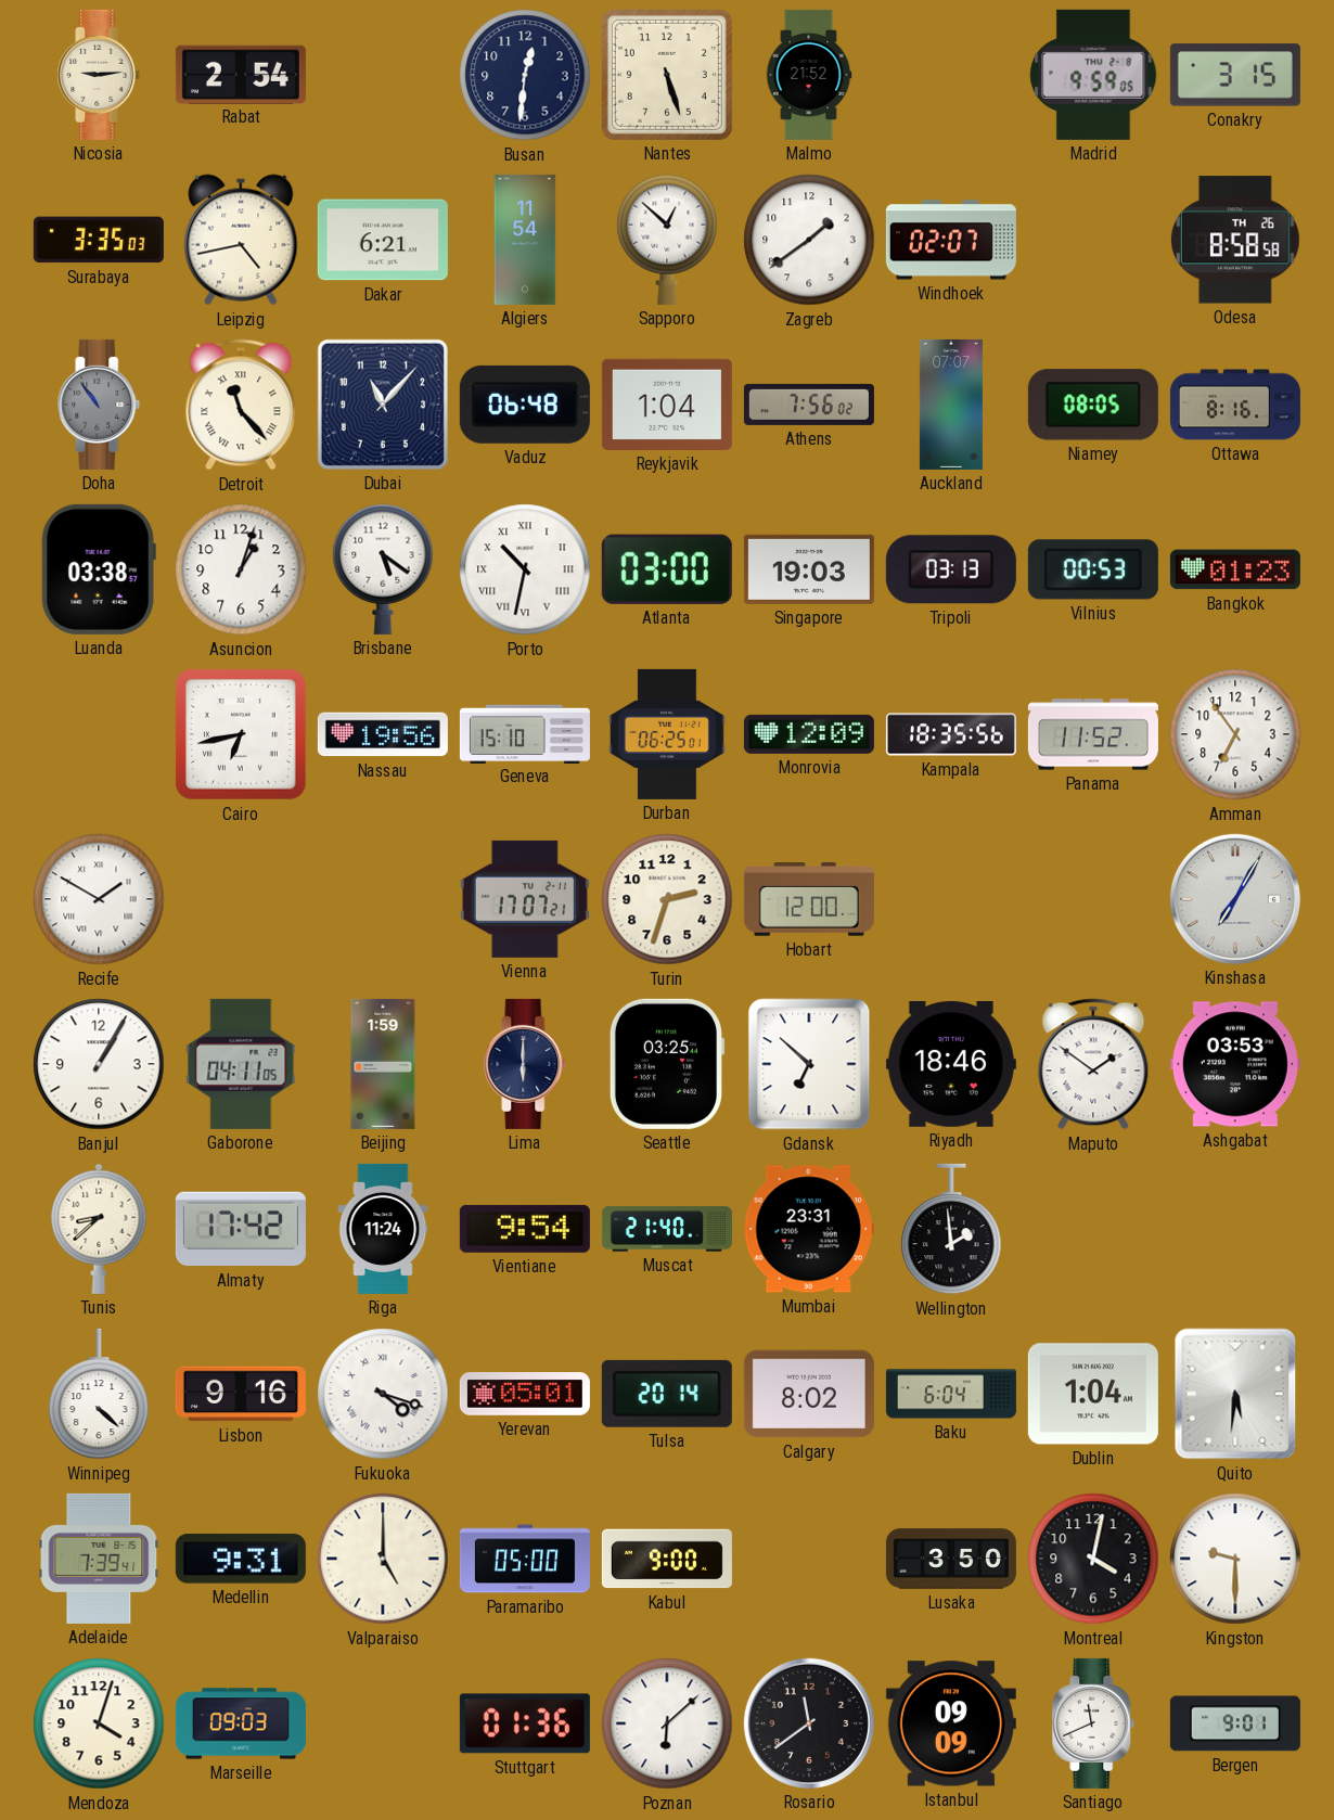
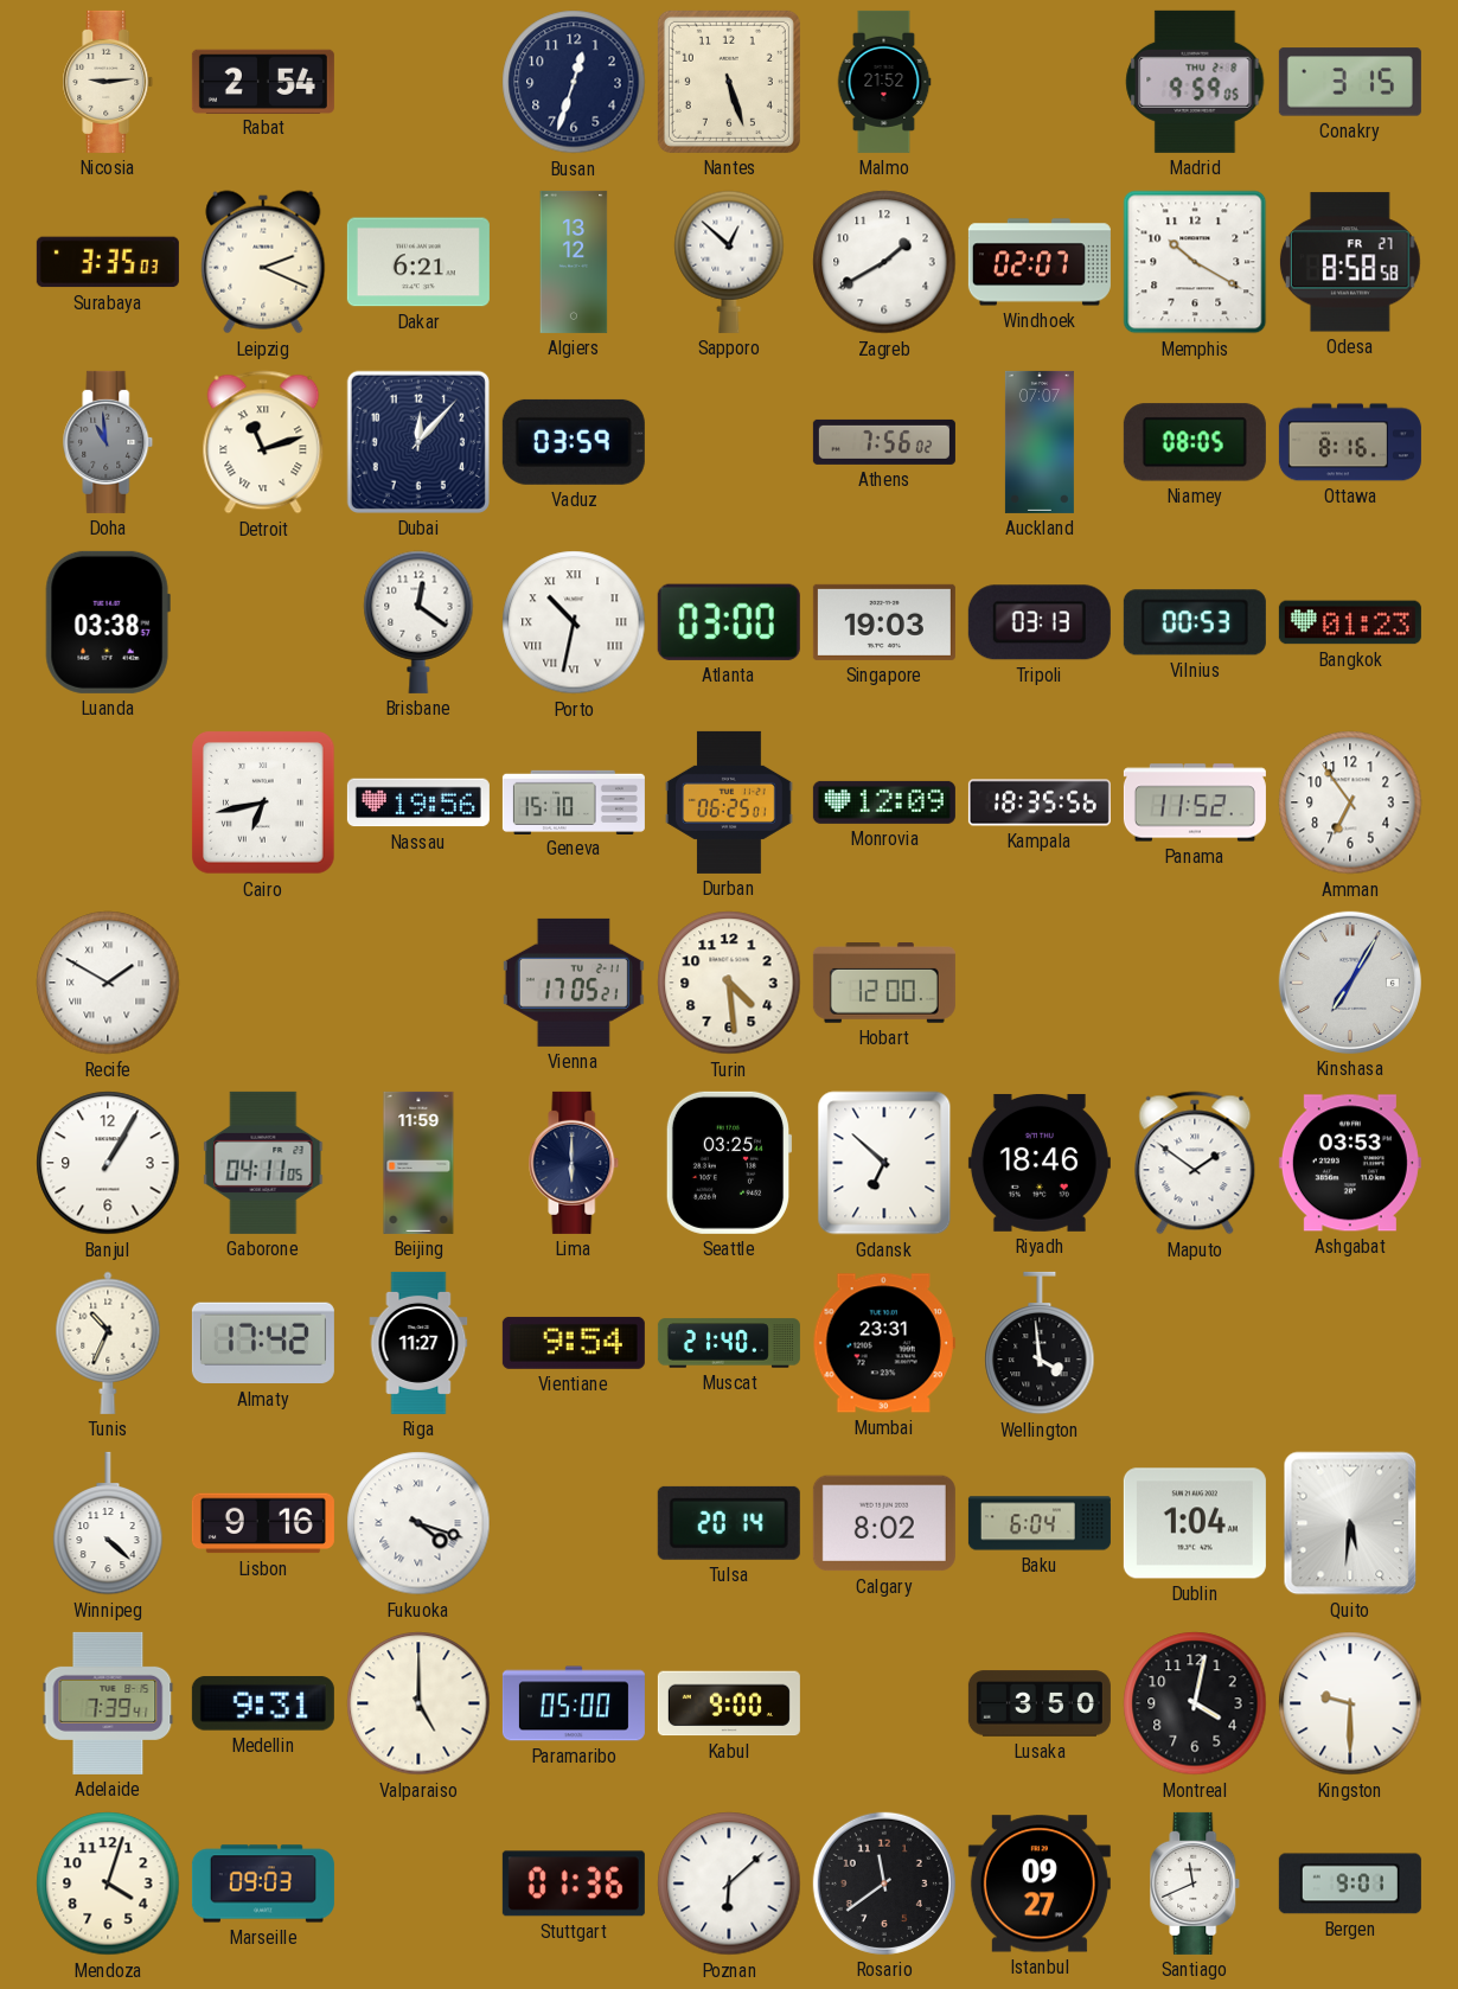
Busan: 12:31 -> 12:33
Leipzig: 4:43 -> 2:19
Algiers: 11:54 -> 13:12
Zagreb: 1:39 -> 1:40
Memphis: none -> 10:20
Odesa date: TH 26 -> FR 27
Doha: 10:54 -> 10:59
Detroit: 11:23 -> 11:12
Dubai: 11:07 -> 12:07
Vaduz: 06:48 -> 03:59
Reykjavik: 1:04 -> none
Asuncion: 1:03 -> none
Brisbane: 5:21 -> 12:21
Vienna: 17:07 -> 17:05
Turin: 2:33 -> 4:29
Beijing: 1:59 -> 11:59
Tunis: 8:38 -> 10:34
Riga: 11:24 -> 11:27
Wellington: 1:59 -> 3:59
Yerevan: 05:01 -> none
Istanbul: 09:09 -> 09:27
